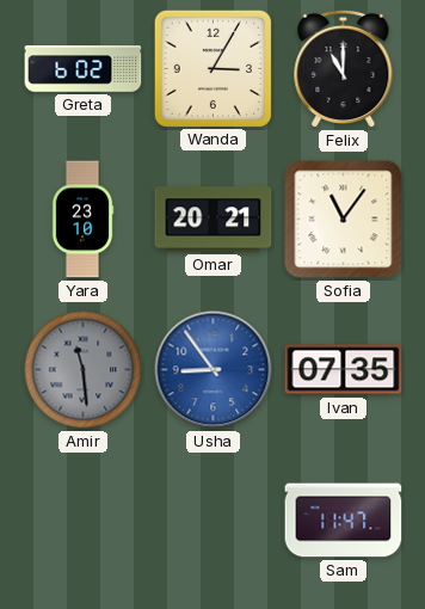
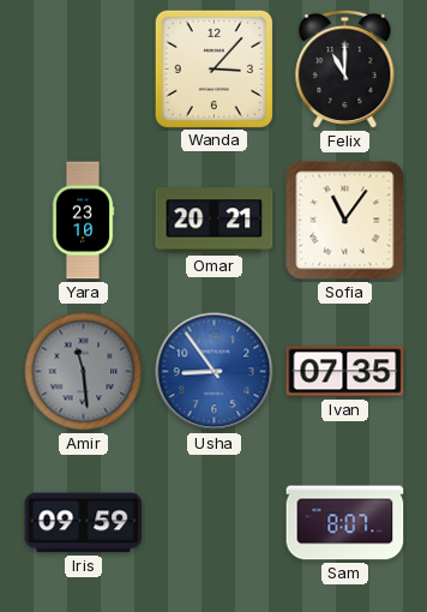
Greta: 6:02 -> none
Wanda: 3:05 -> 3:07
Iris: none -> 09:59
Sam: 11:47 -> 8:07
